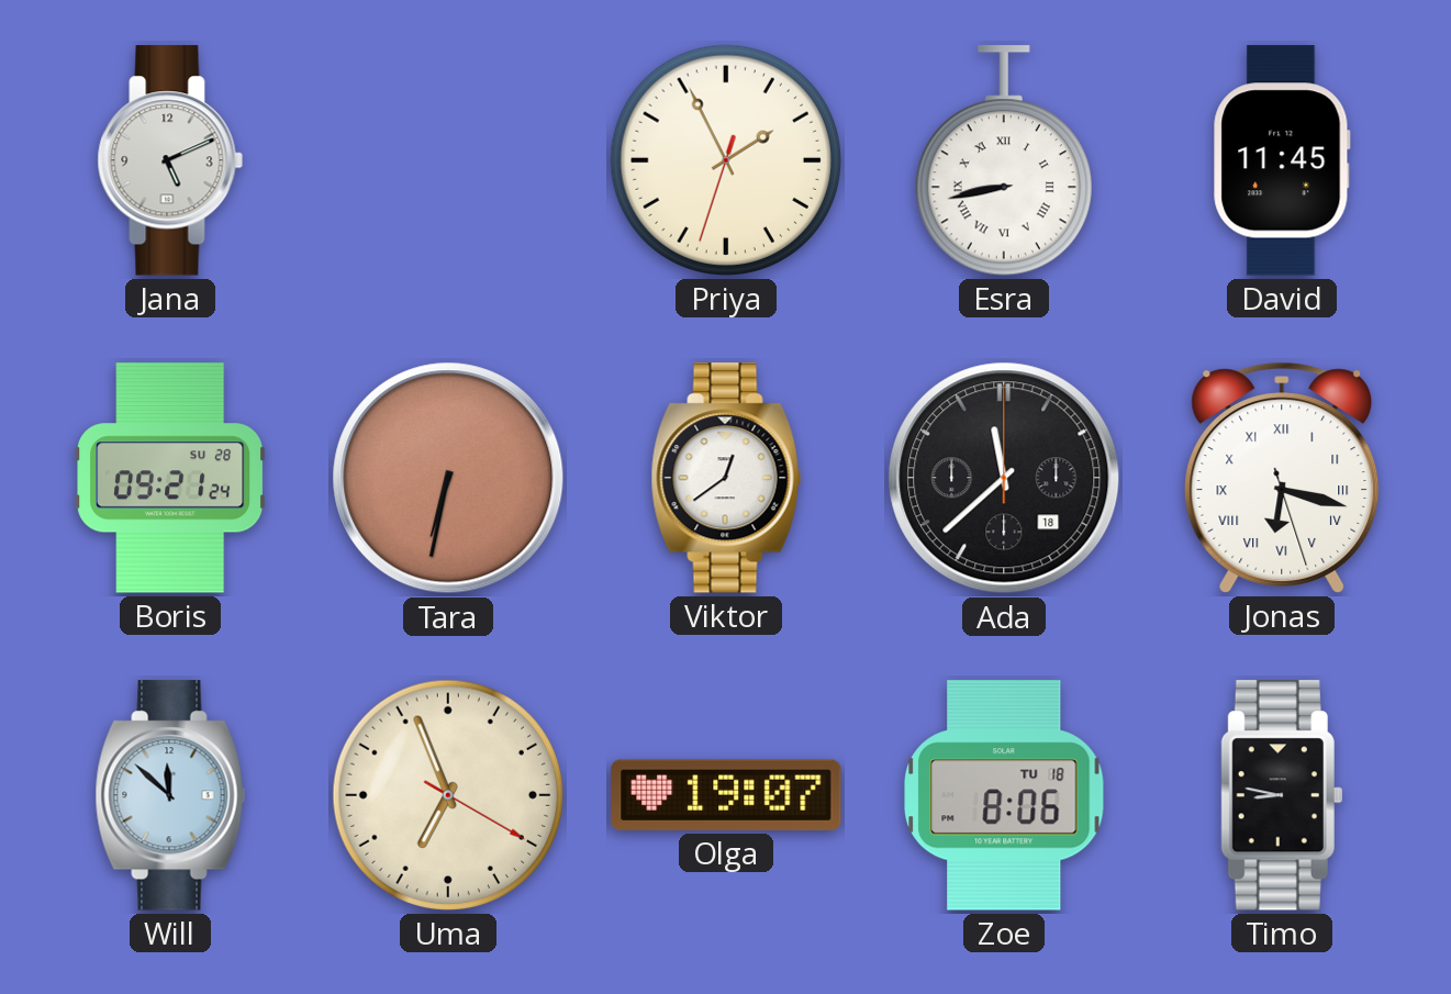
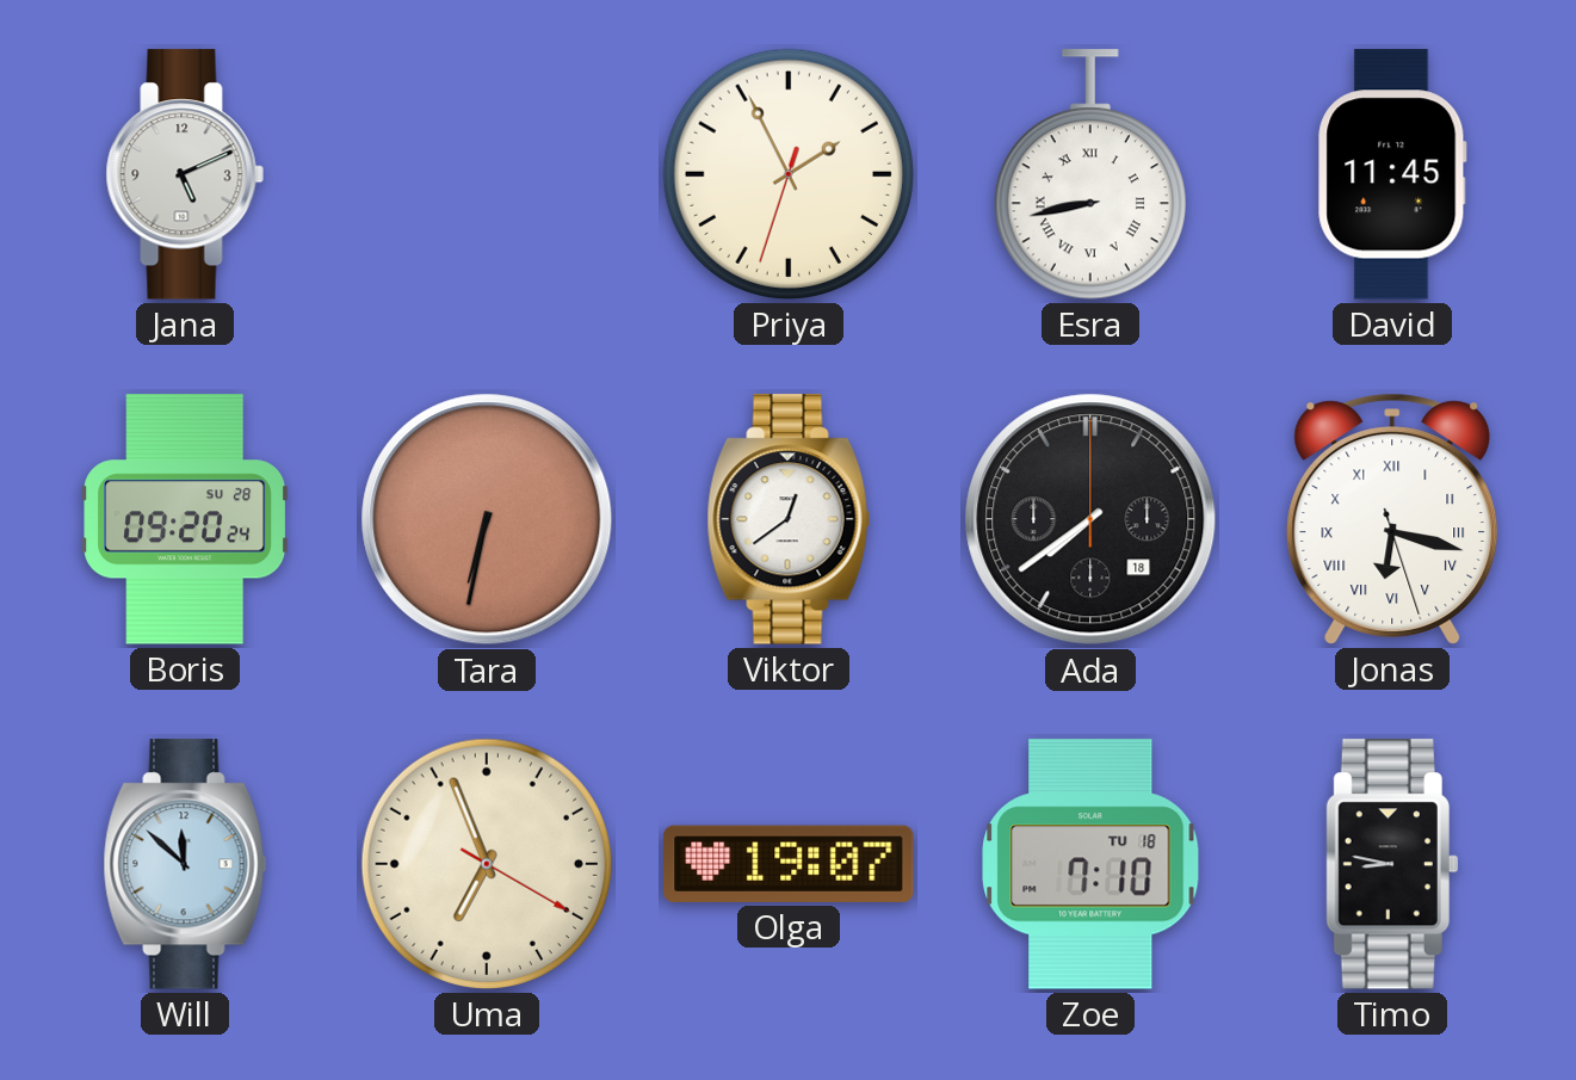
Boris: 09:21 -> 09:20
Ada: 11:38 -> 7:39
Zoe: 8:06 -> 7:10
